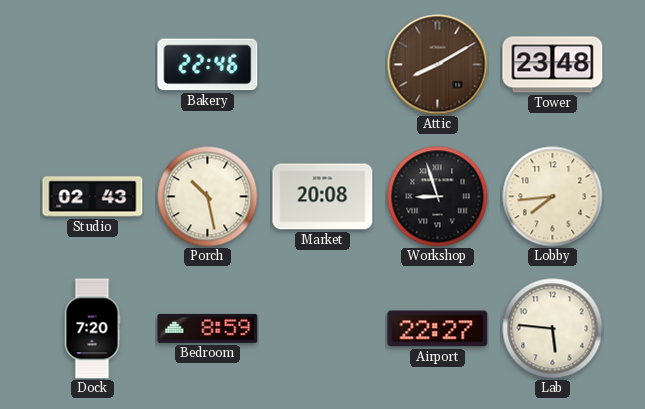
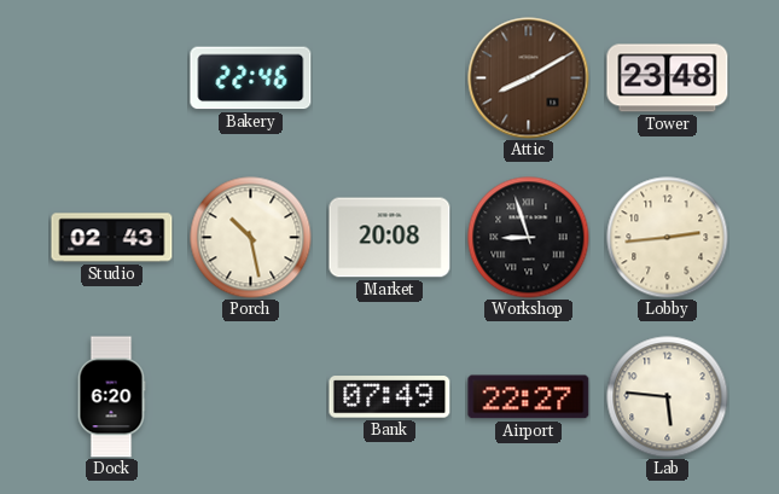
Lobby: 7:44 -> 2:44
Dock: 7:20 -> 6:20
Bedroom: 8:59 -> none
Bank: none -> 07:49
